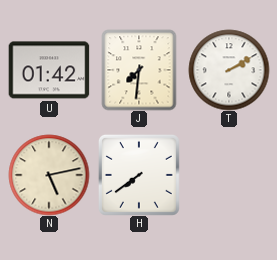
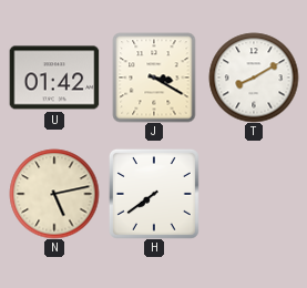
J: 7:31 -> 3:20
T: 2:10 -> 8:10
